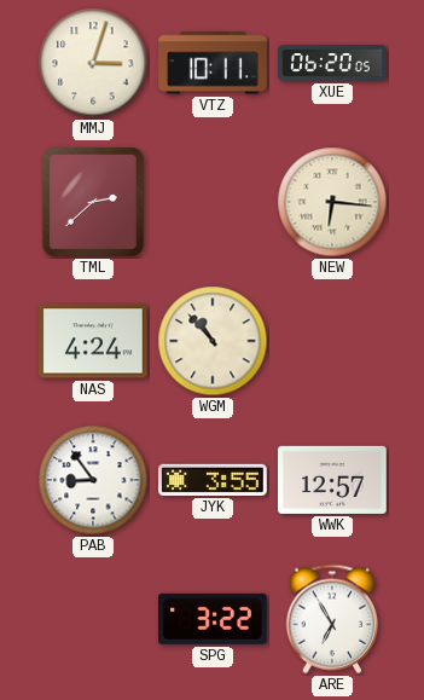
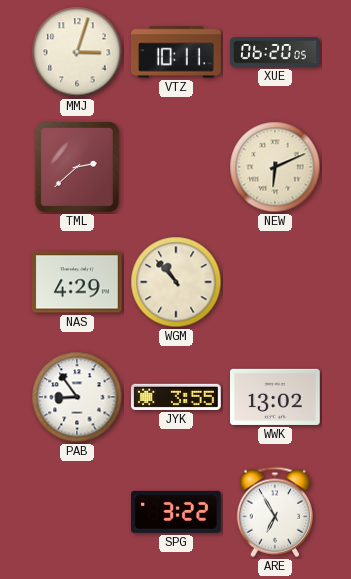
NEW: 6:16 -> 6:11
NAS: 4:24 -> 4:29
WWK: 12:57 -> 13:02
